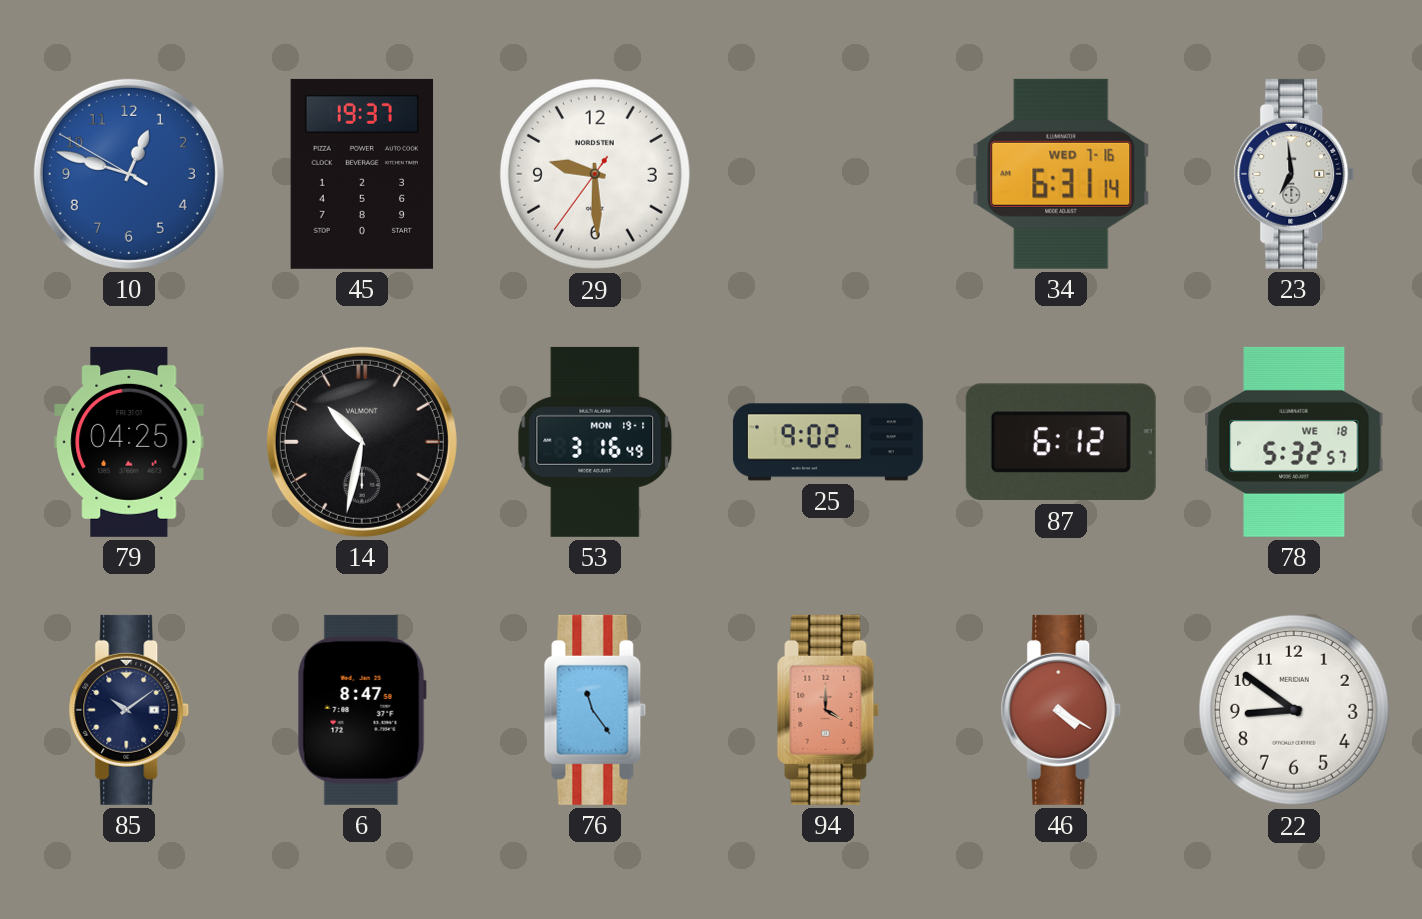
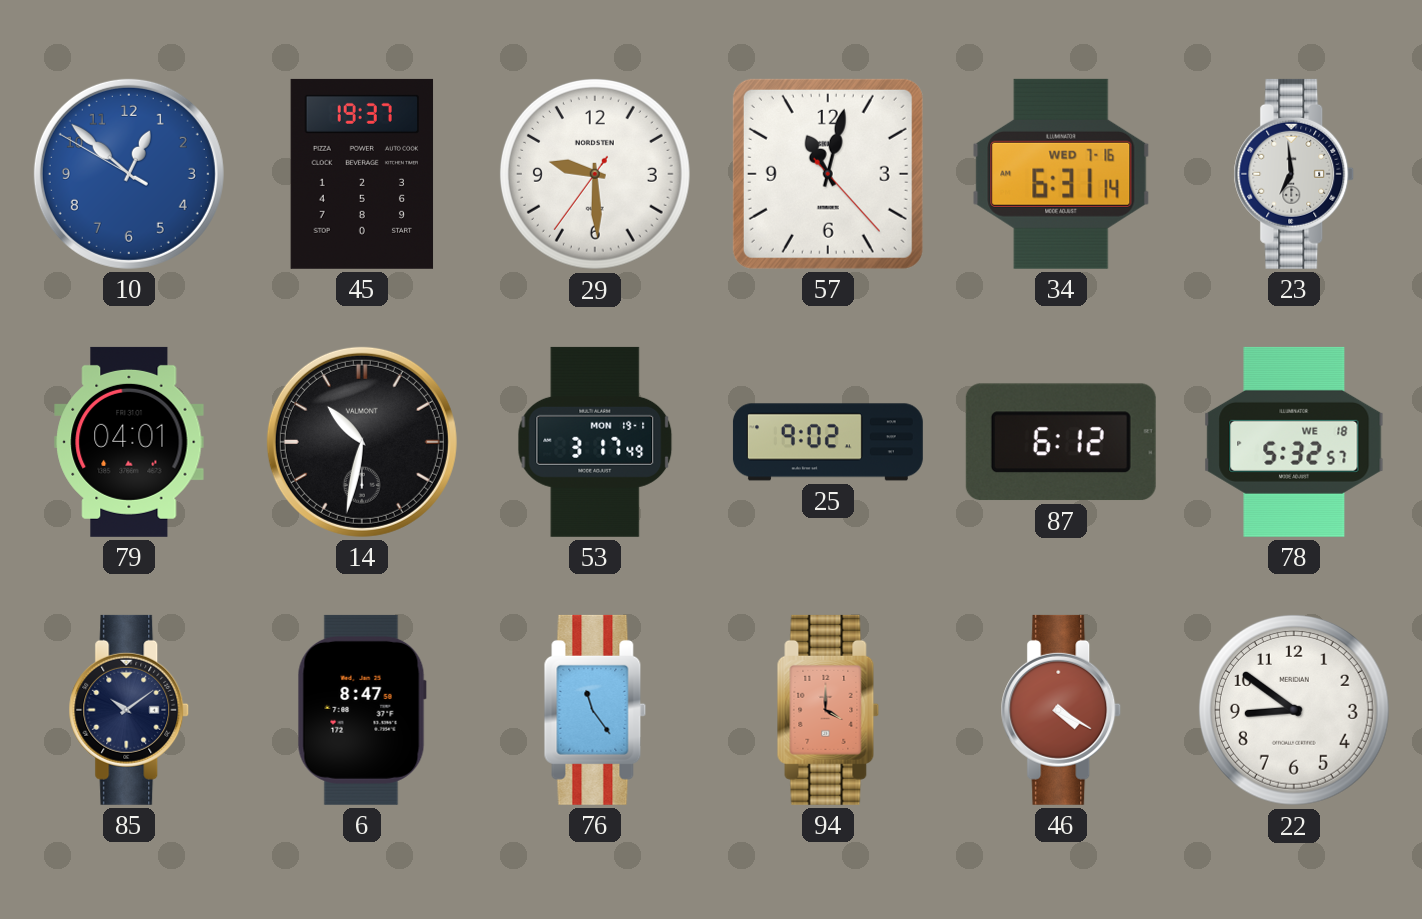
10: 12:47 -> 12:51
57: none -> 11:02
79: 04:25 -> 04:01
53: 3:16 -> 3:17
